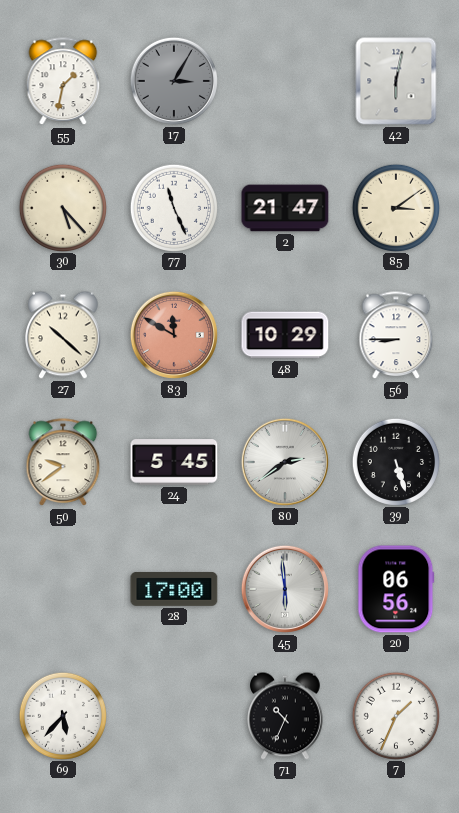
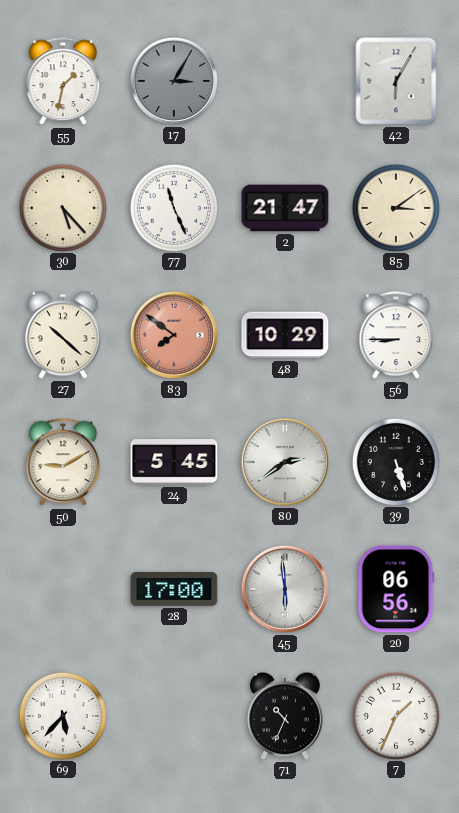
42: 6:02 -> 6:05
83: 11:50 -> 7:51
50: 9:39 -> 9:10
